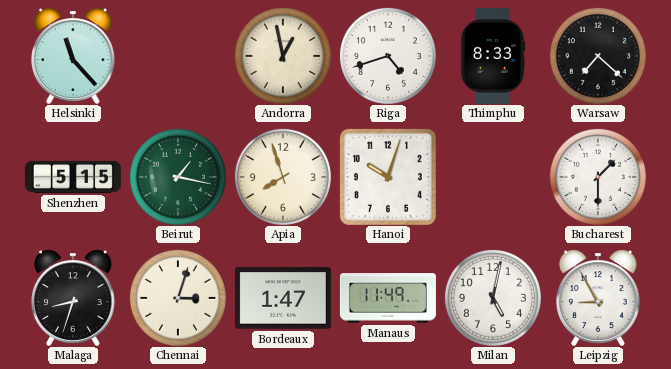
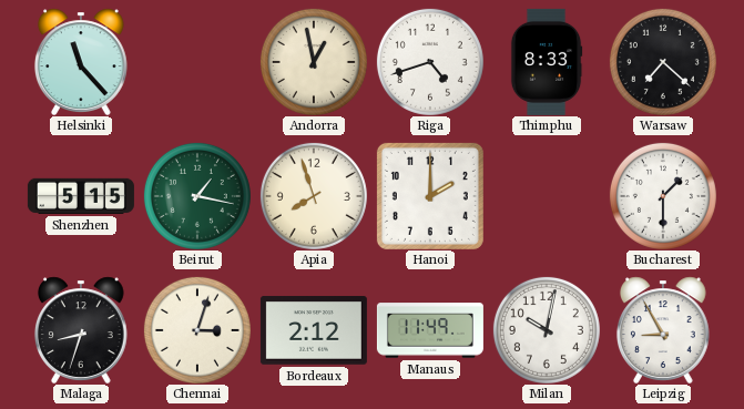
Hanoi: 10:03 -> 2:00
Bordeaux: 1:47 -> 2:12
Milan: 5:02 -> 10:02
